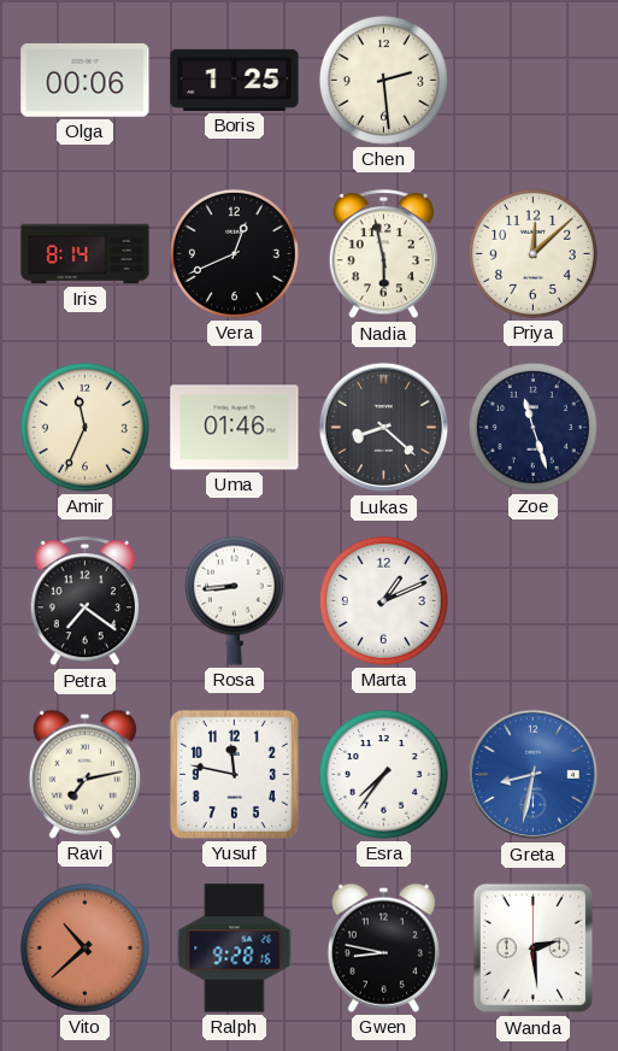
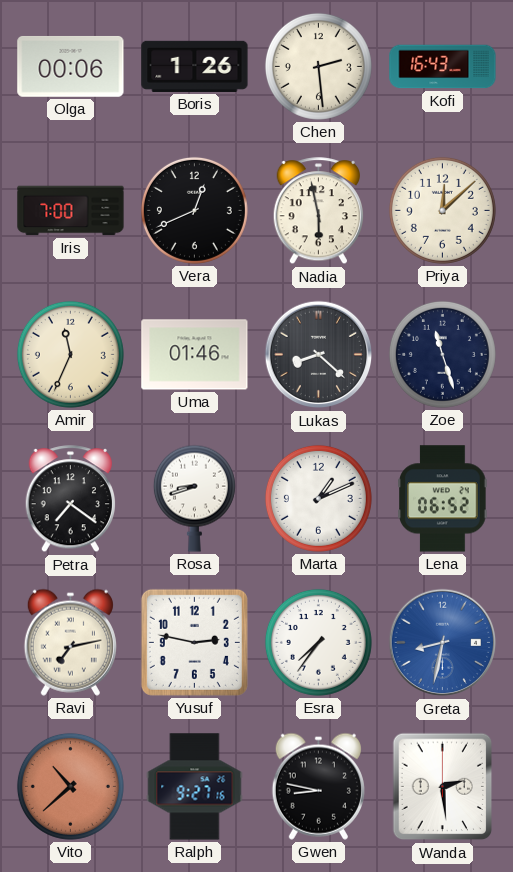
Boris: 1:25 -> 1:26
Kofi: none -> 16:43
Iris: 8:14 -> 7:00
Rosa: 8:44 -> 8:42
Lena: none -> 06:52
Yusuf: 11:47 -> 2:47
Ralph: 9:28 -> 9:27
